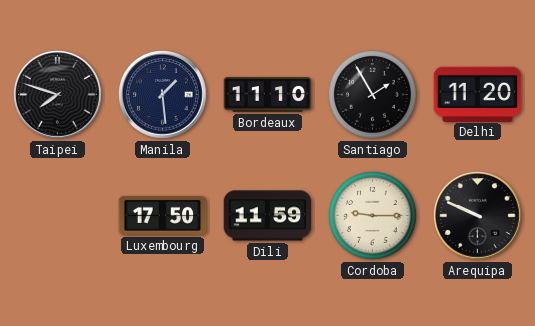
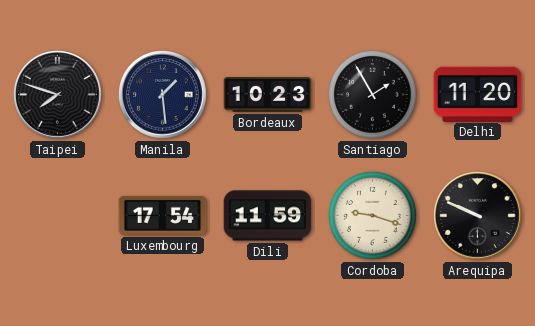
Bordeaux: 11:10 -> 10:23
Luxembourg: 17:50 -> 17:54
Cordoba: 9:15 -> 9:18
